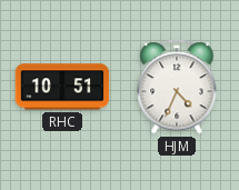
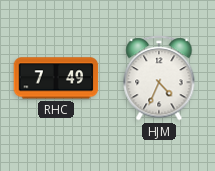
RHC: 10:51 -> 7:49
